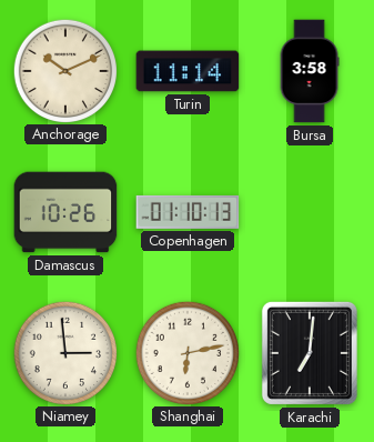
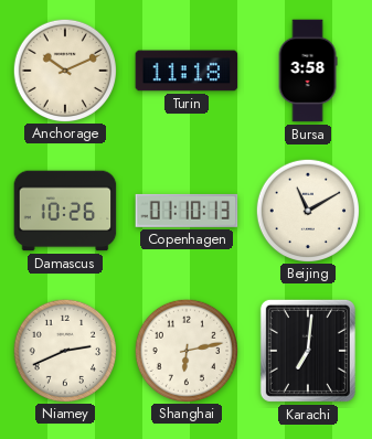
Turin: 11:14 -> 11:18
Beijing: none -> 11:10
Niamey: 2:59 -> 2:41
